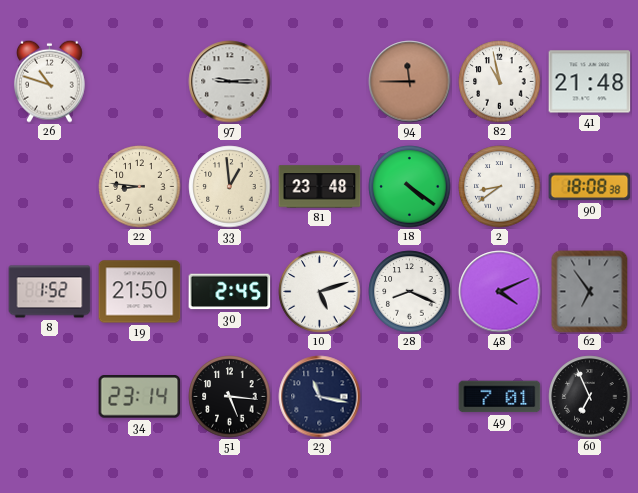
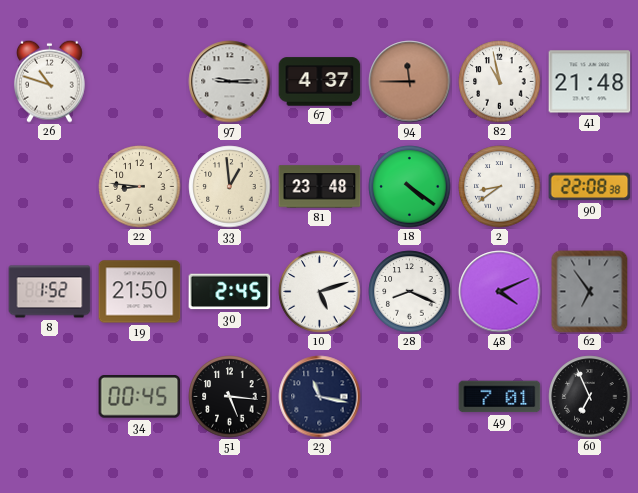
67: none -> 4:37
90: 18:08 -> 22:08
34: 23:14 -> 00:45
